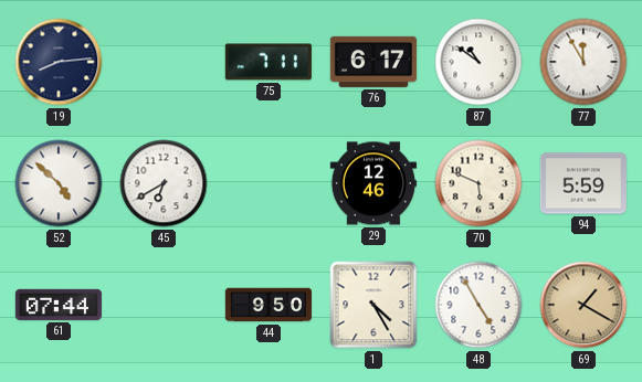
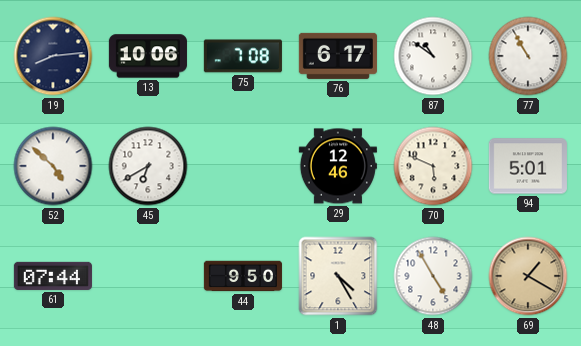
13: none -> 10:06
75: 7:11 -> 7:08
77: 11:55 -> 10:55
94: 5:59 -> 5:01
